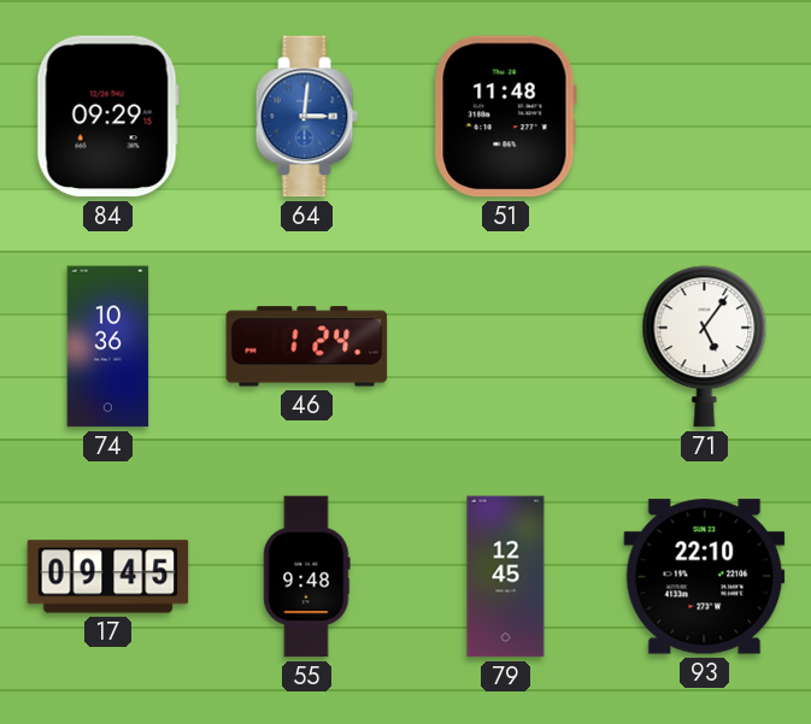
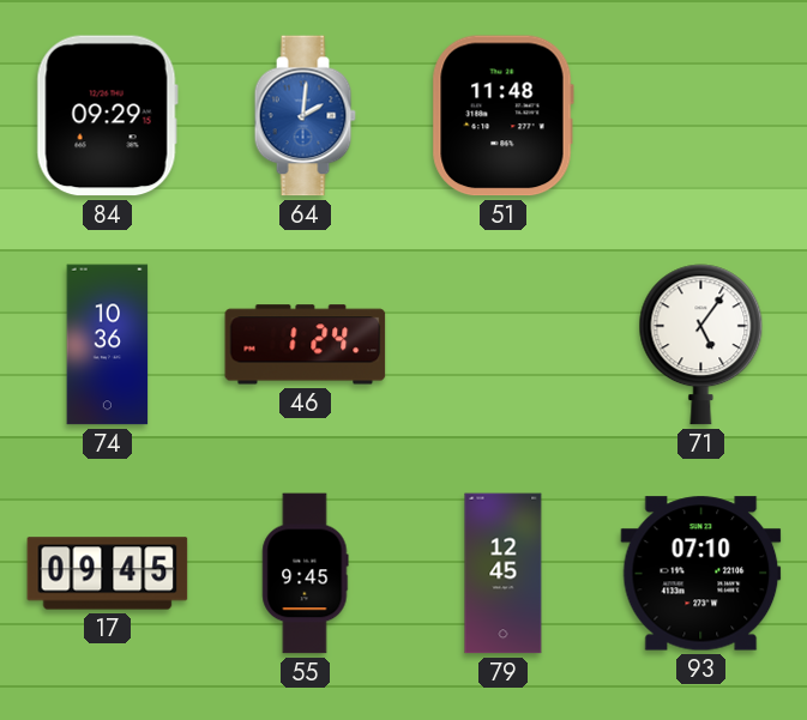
64: 3:01 -> 2:01
55: 9:48 -> 9:45
93: 22:10 -> 07:10
